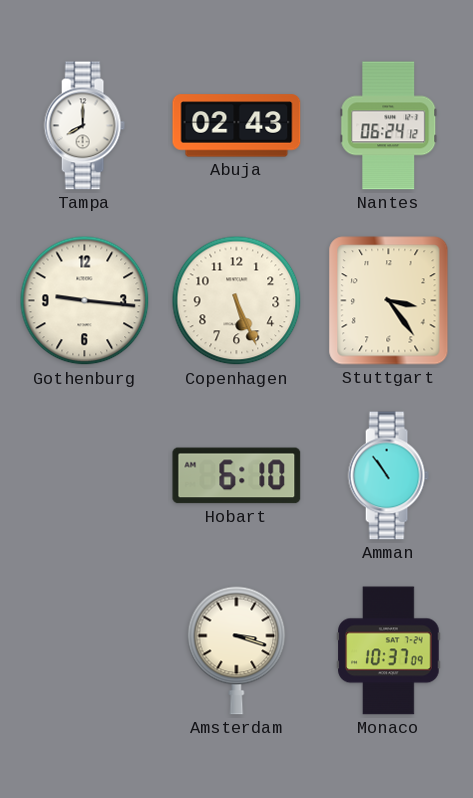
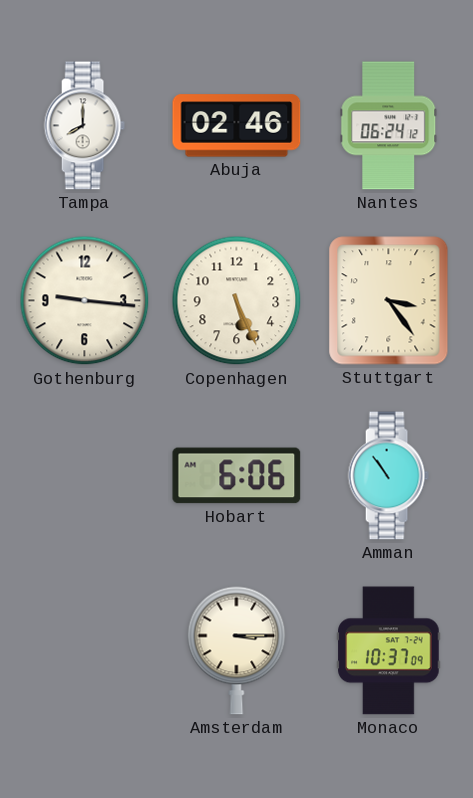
Abuja: 02:43 -> 02:46
Hobart: 6:10 -> 6:06
Amsterdam: 3:18 -> 3:15
